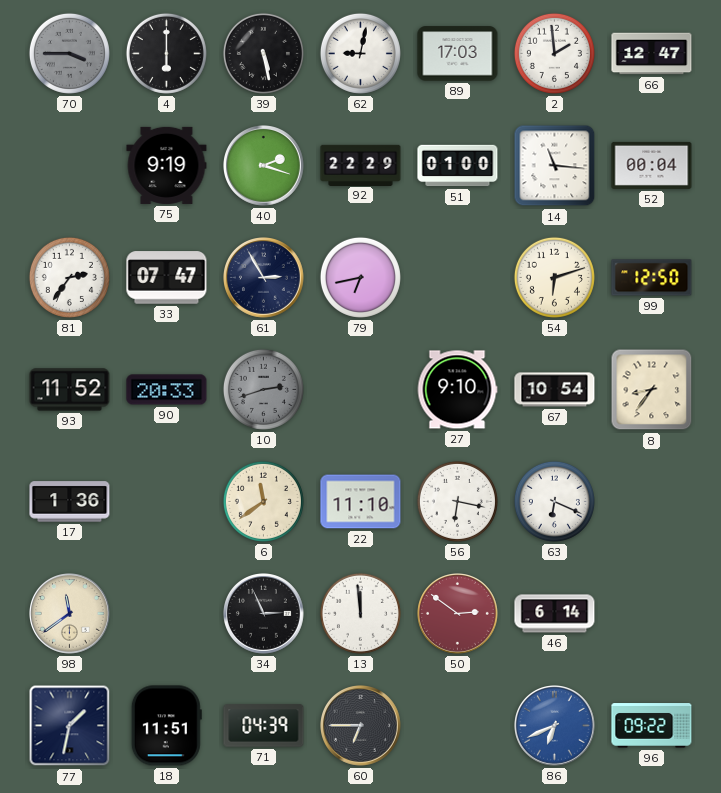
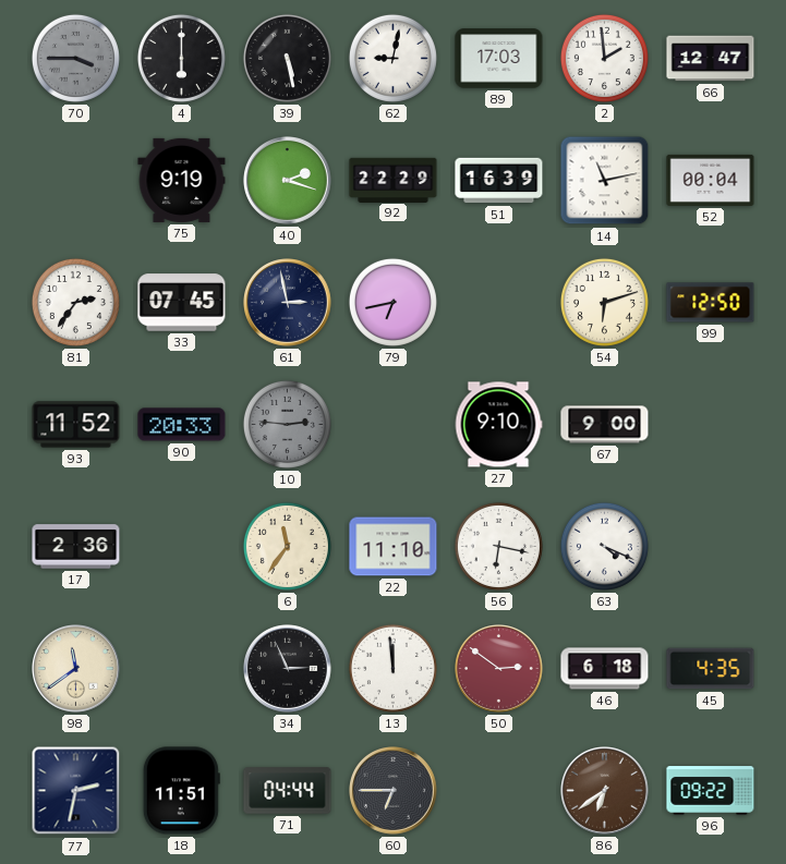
51: 01:00 -> 16:39
14: 11:16 -> 11:13
33: 07:47 -> 07:45
61: 2:55 -> 2:58
10: 2:42 -> 2:46
67: 10:54 -> 9:00
8: 8:36 -> none
17: 1:36 -> 2:36
6: 11:39 -> 11:36
63: 6:19 -> 4:19
46: 6:14 -> 6:18
45: none -> 4:35
77: 1:32 -> 2:32
71: 04:39 -> 04:44
86: 6:41 -> 6:39
86 dial: blue -> brown
